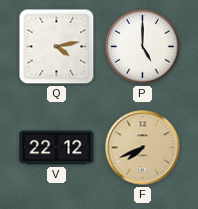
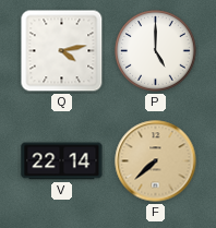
V: 22:12 -> 22:14
F: 7:41 -> 7:38
